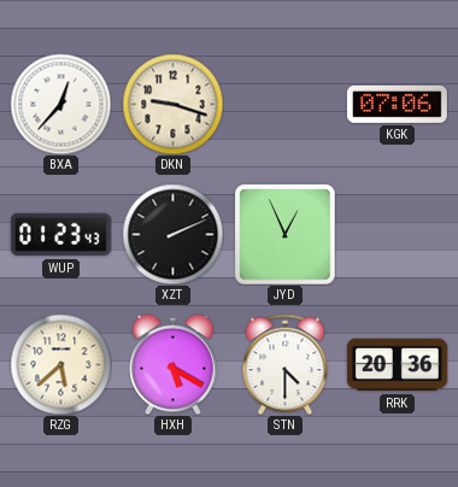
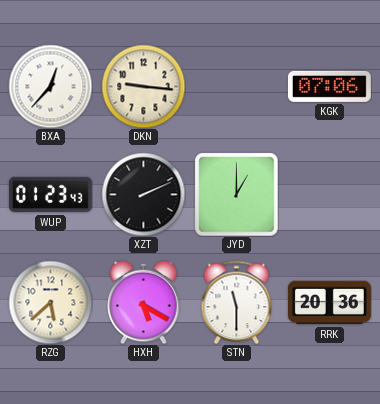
DKN: 9:18 -> 9:16
JYD: 12:56 -> 1:00
STN: 4:30 -> 11:30
